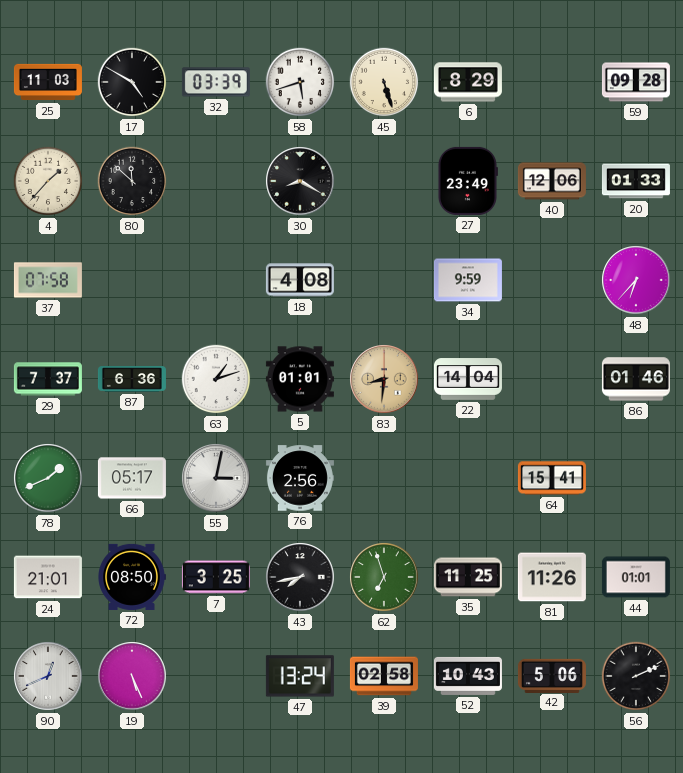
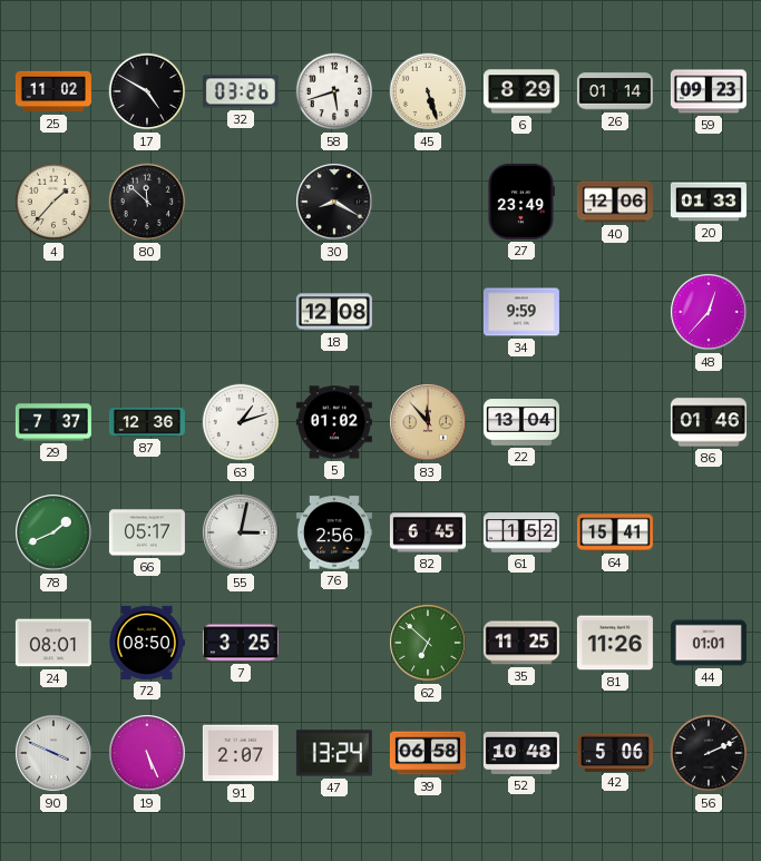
25: 11:03 -> 11:02
32: 03:39 -> 03:26
26: none -> 01:14
59: 09:28 -> 09:23
37: 07:58 -> none
18: 4:08 -> 12:08
48: 6:37 -> 12:37
87: 6:36 -> 12:36
5: 01:01 -> 01:02
83: 8:31 -> 11:53
22: 14:04 -> 13:04
82: none -> 6:45
61: none -> 1:52
24: 21:01 -> 08:01
43: 7:43 -> none
62: 6:57 -> 6:52
90: 12:41 -> 3:49
91: none -> 2:07
39: 02:58 -> 06:58
52: 10:43 -> 10:48
